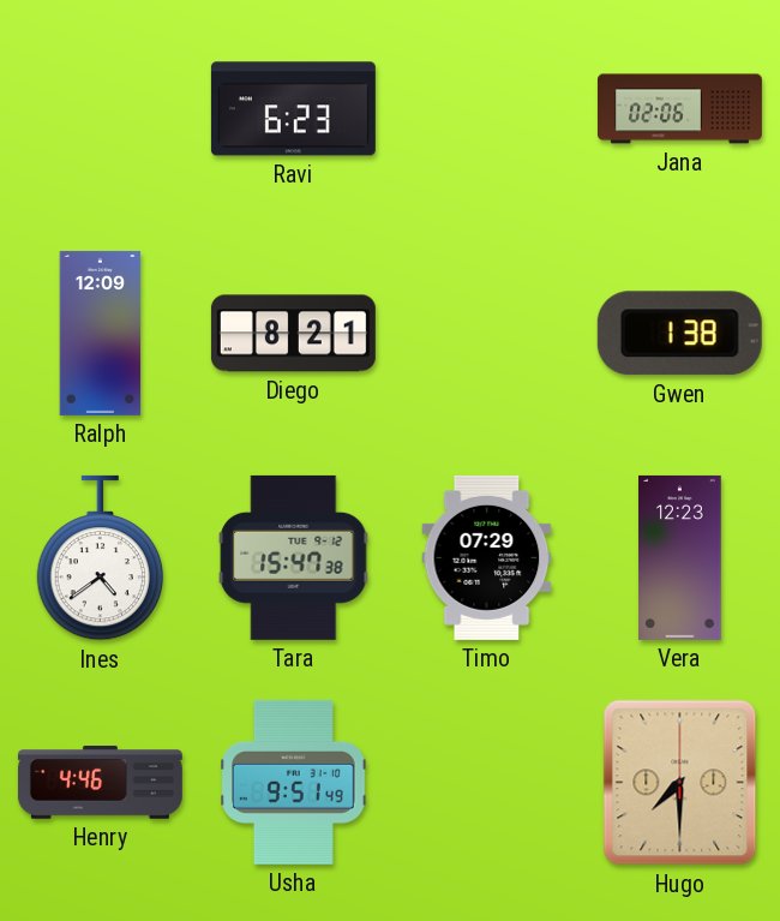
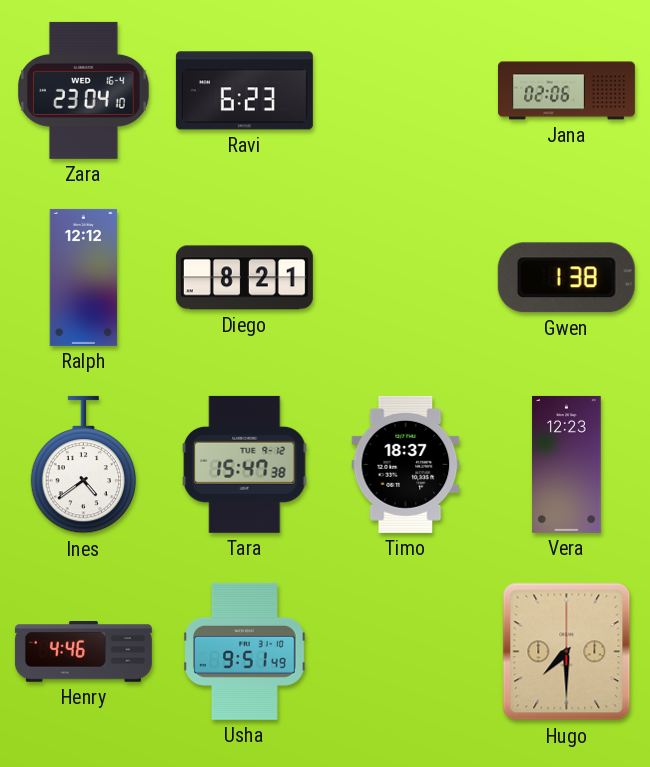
Zara: none -> 23:04
Ralph: 12:09 -> 12:12
Timo: 07:29 -> 18:37
